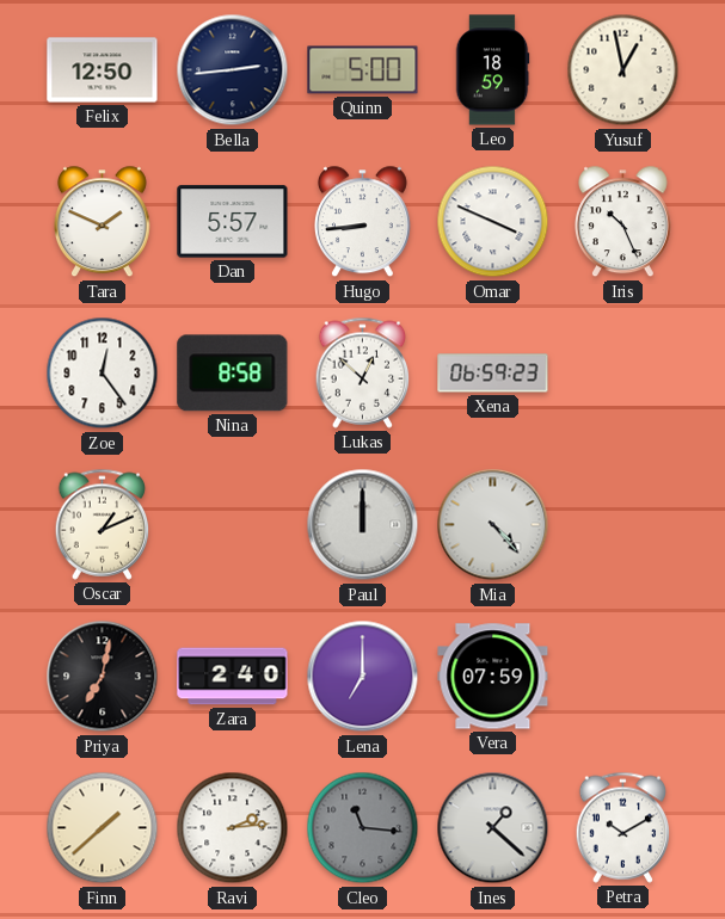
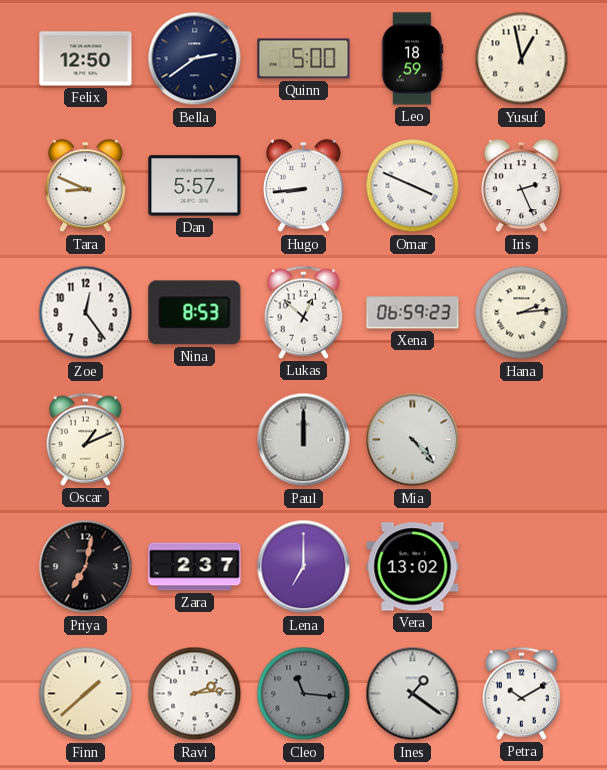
Bella: 2:44 -> 2:39
Tara: 1:49 -> 8:49
Iris: 10:26 -> 2:26
Nina: 8:58 -> 8:53
Hana: none -> 2:14
Zara: 2:40 -> 2:37
Vera: 07:59 -> 13:02
Ines: 1:22 -> 1:21
